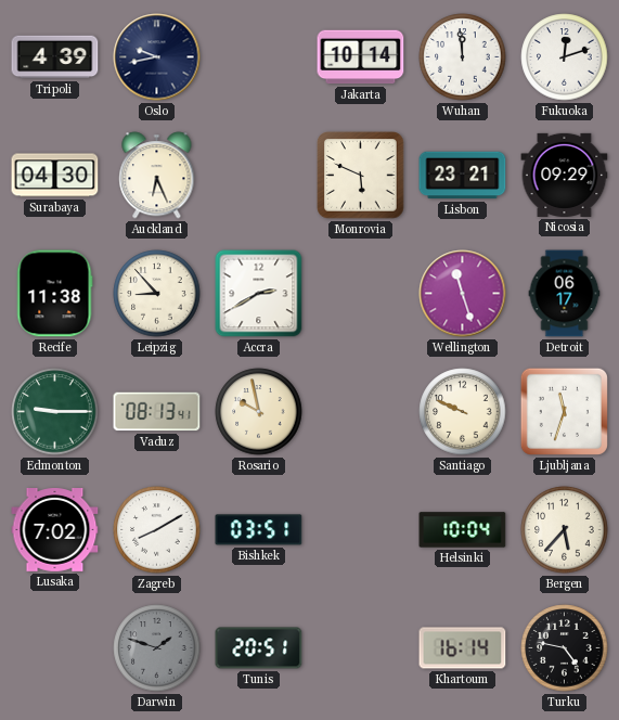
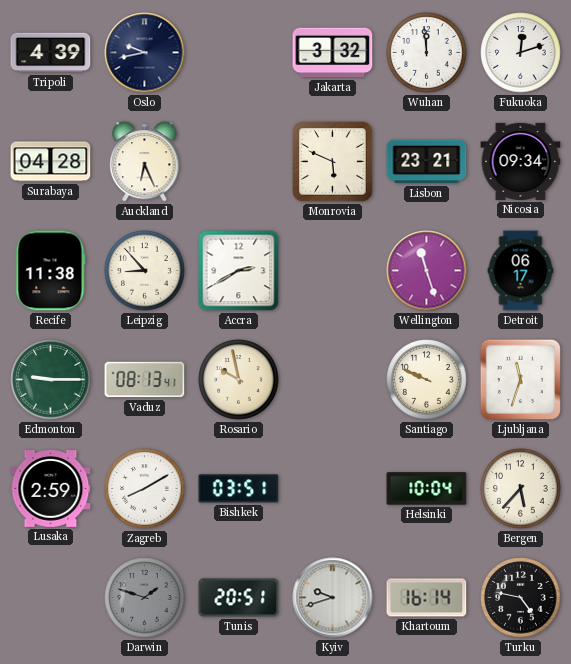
Jakarta: 10:14 -> 3:32
Surabaya: 04:30 -> 04:28
Nicosia: 09:29 -> 09:34
Lusaka: 7:02 -> 2:59
Kyiv: none -> 9:42
